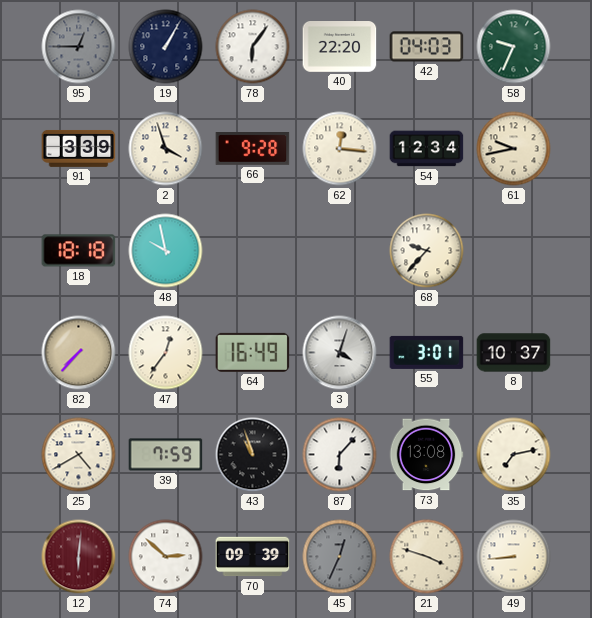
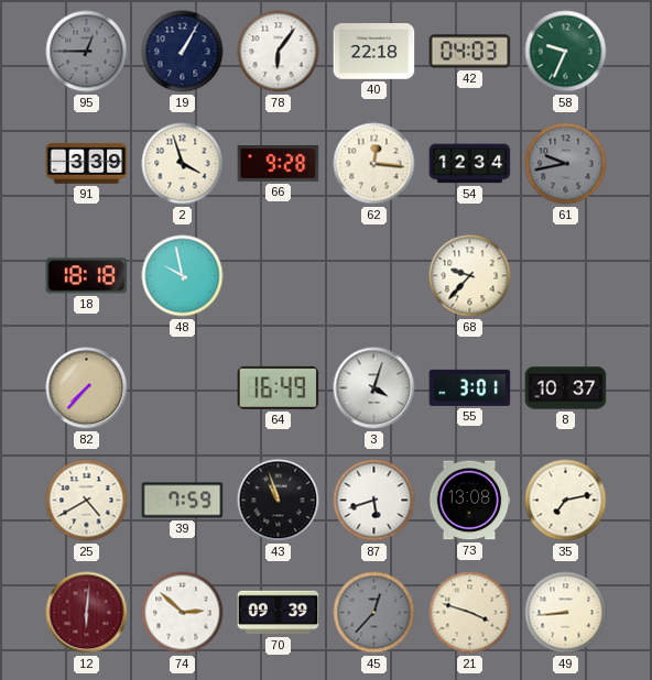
40: 22:20 -> 22:18
61 dial: cream -> grey
47: 12:36 -> none
87: 6:07 -> 5:42
45: 12:34 -> 12:37
